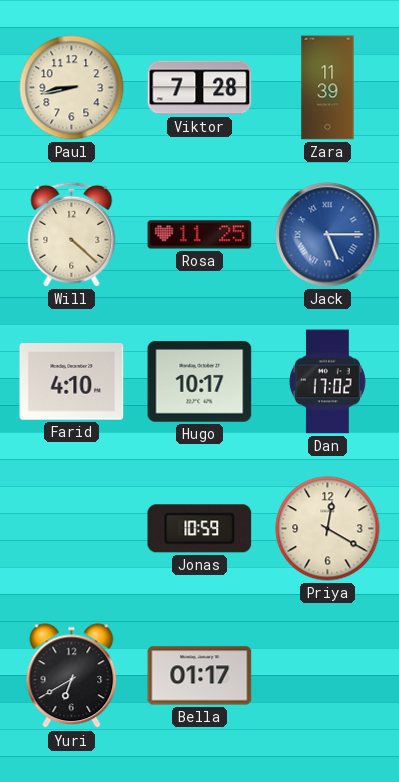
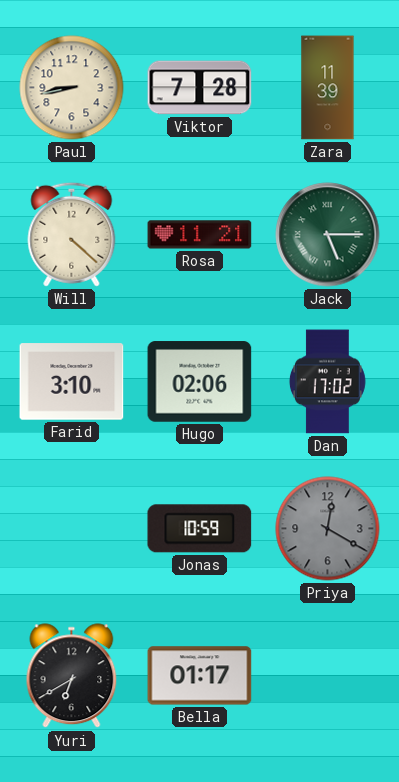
Rosa: 11:25 -> 11:21
Jack dial: blue -> green
Farid: 4:10 -> 3:10
Hugo: 10:17 -> 02:06
Priya dial: cream -> grey
